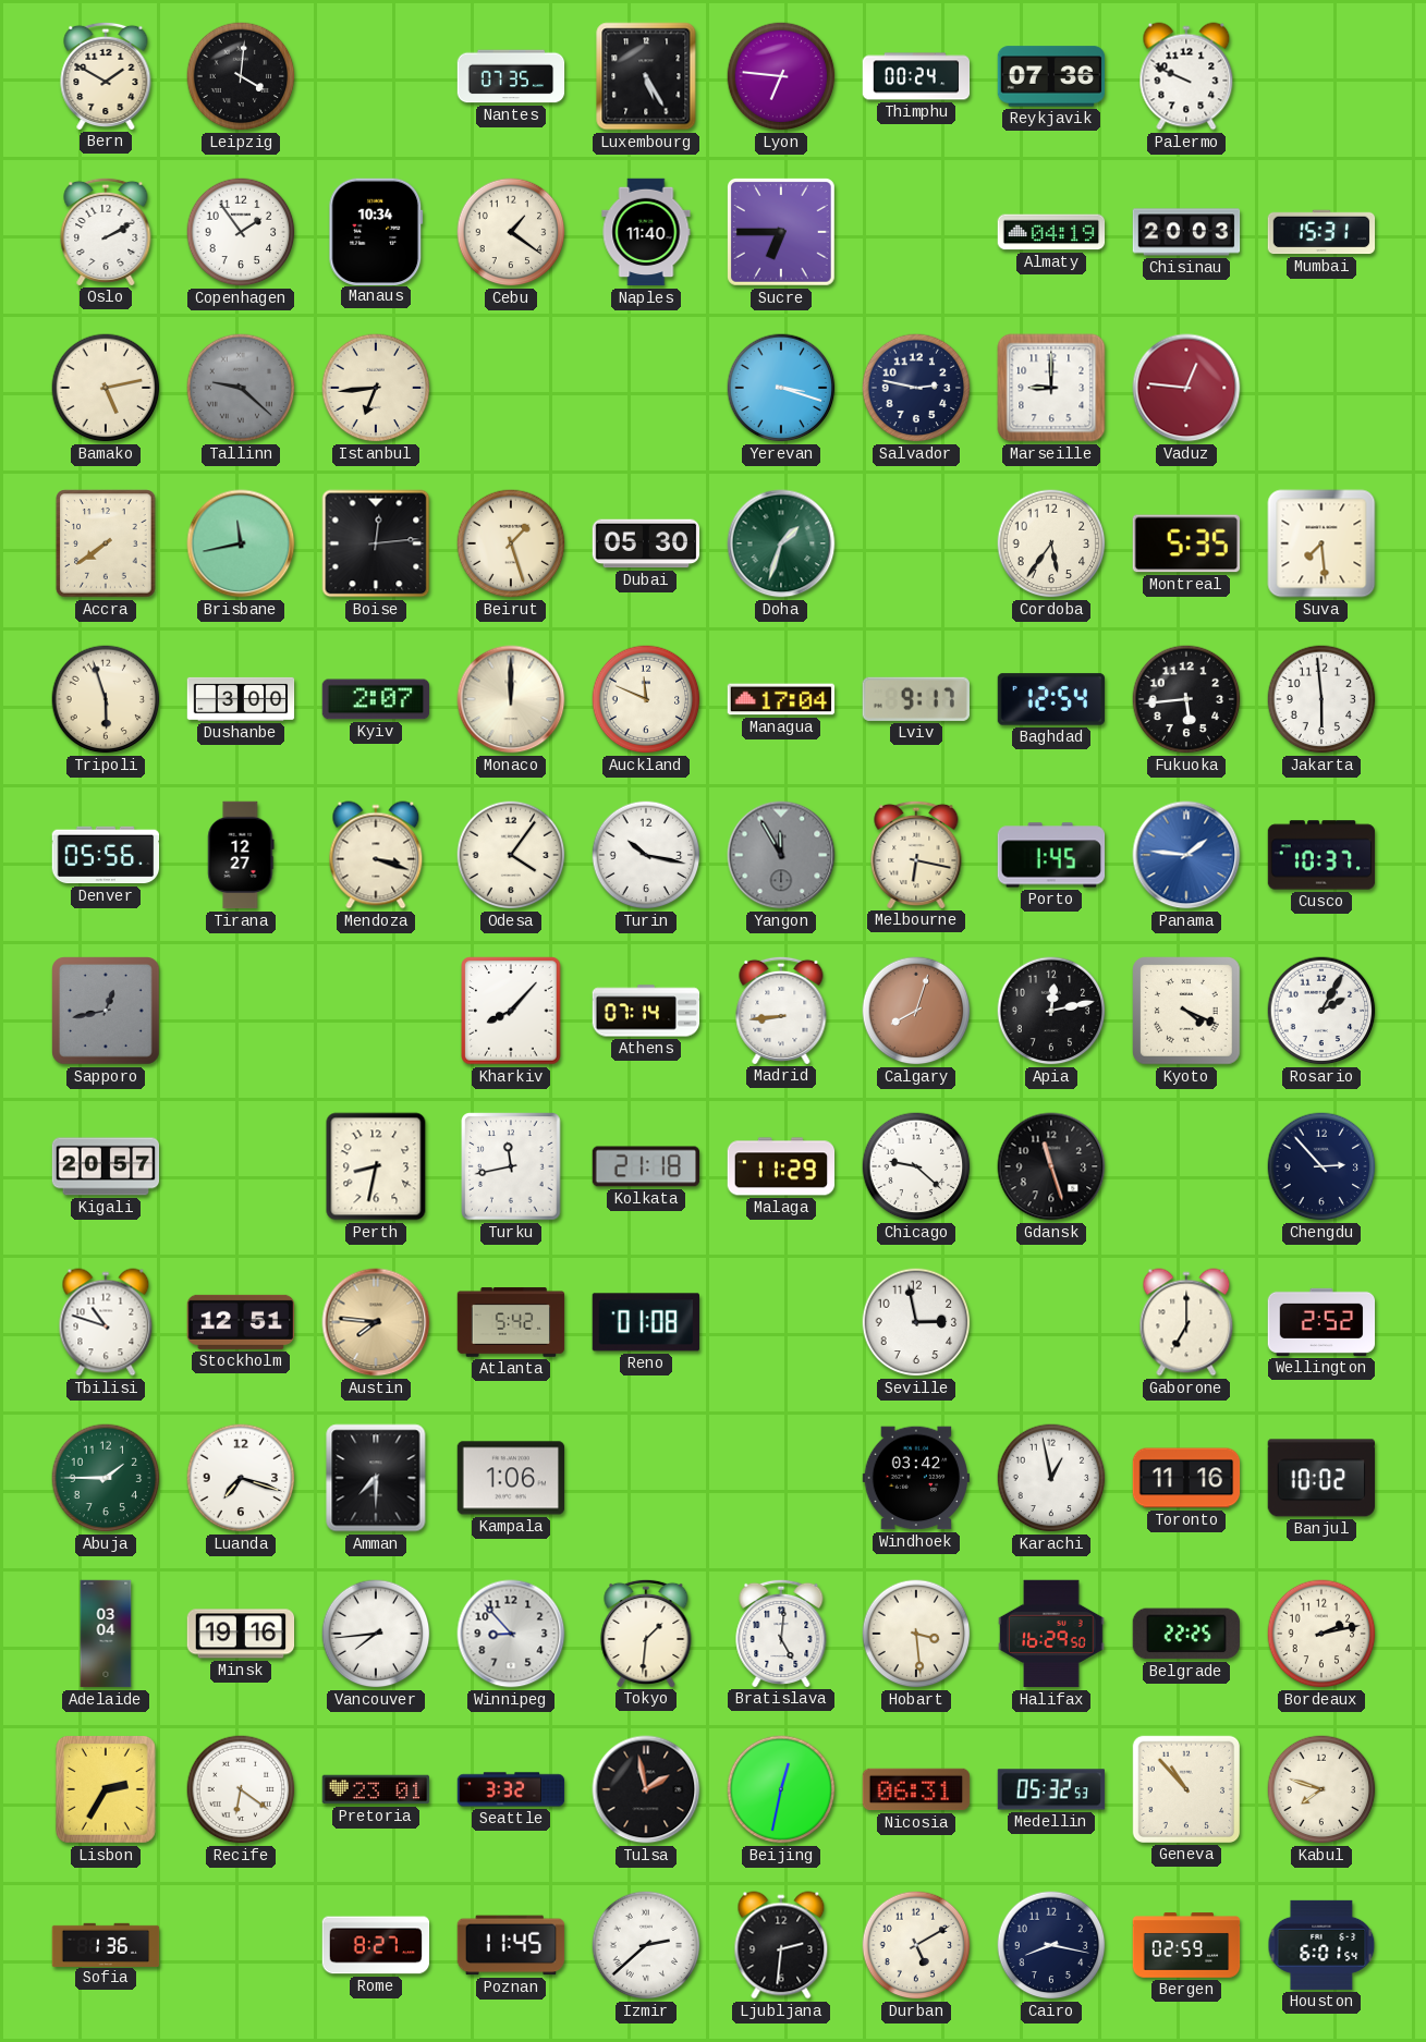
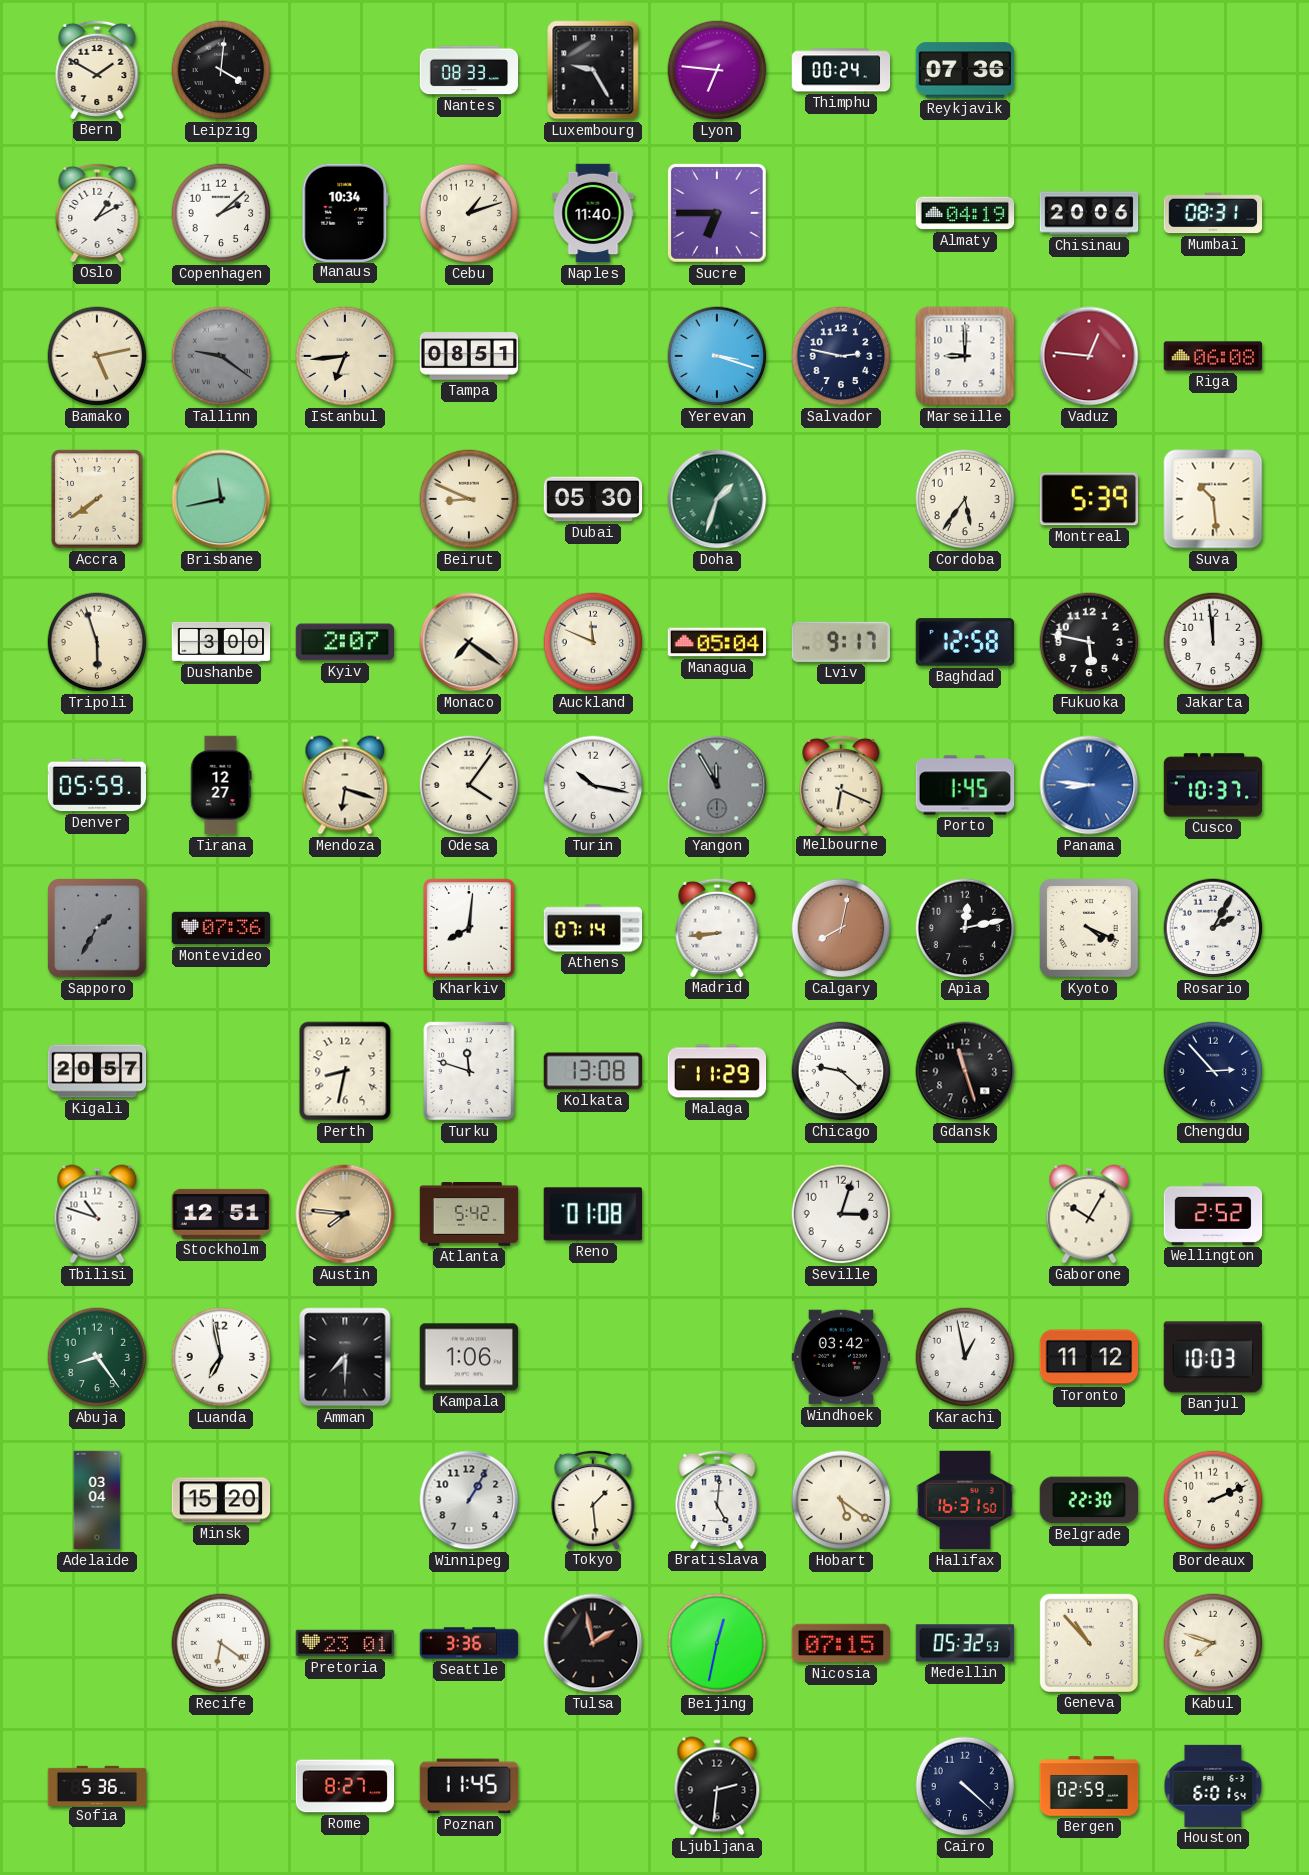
Nantes: 07:35 -> 08:33
Luxembourg: 5:25 -> 9:25
Palermo: 9:49 -> none
Oslo: 2:10 -> 1:10
Copenhagen: 1:54 -> 2:08
Cebu: 1:21 -> 1:12
Chisinau: 20:03 -> 20:06
Mumbai: 15:31 -> 08:31
Tallinn: 9:22 -> 9:21
Tampa: none -> 08:51
Riga: none -> 06:08
Boise: 12:14 -> none
Beirut: 1:27 -> 8:49
Montreal: 5:35 -> 5:39
Suva: 7:29 -> 10:29
Monaco: 12:00 -> 7:21
Managua: 17:04 -> 05:04
Baghdad: 12:54 -> 12:58
Fukuoka: 5:44 -> 5:47
Jakarta: 5:59 -> 11:59
Denver: 05:56 -> 05:59
Mendoza: 3:18 -> 6:18
Melbourne: 6:17 -> 6:19
Panama: 1:46 -> 8:46
Sapporo: 12:43 -> 1:35
Montevideo: none -> 07:36
Kharkiv: 8:07 -> 8:01
Calgary: 8:03 -> 8:02
Turku: 11:43 -> 11:48
Kolkata: 21:18 -> 13:08
Seville: 2:58 -> 3:03
Gaborone: 7:00 -> 10:05
Abuja: 1:45 -> 8:24
Luanda: 7:18 -> 6:58
Toronto: 11:16 -> 11:12
Banjul: 10:02 -> 10:03
Minsk: 19:16 -> 15:20
Vancouver: 7:44 -> none
Winnipeg: 8:53 -> 1:05
Tokyo: 1:31 -> 1:29
Hobart: 3:29 -> 5:21
Halifax: 16:29 -> 16:31
Belgrade: 22:25 -> 22:30
Bordeaux: 2:13 -> 2:11
Lisbon: 2:35 -> none
Seattle: 3:32 -> 3:36
Nicosia: 06:31 -> 07:15
Sofia: 1:36 -> 5:36
Izmir: 2:38 -> none
Durban: 5:10 -> none
Cairo: 8:17 -> 4:22
